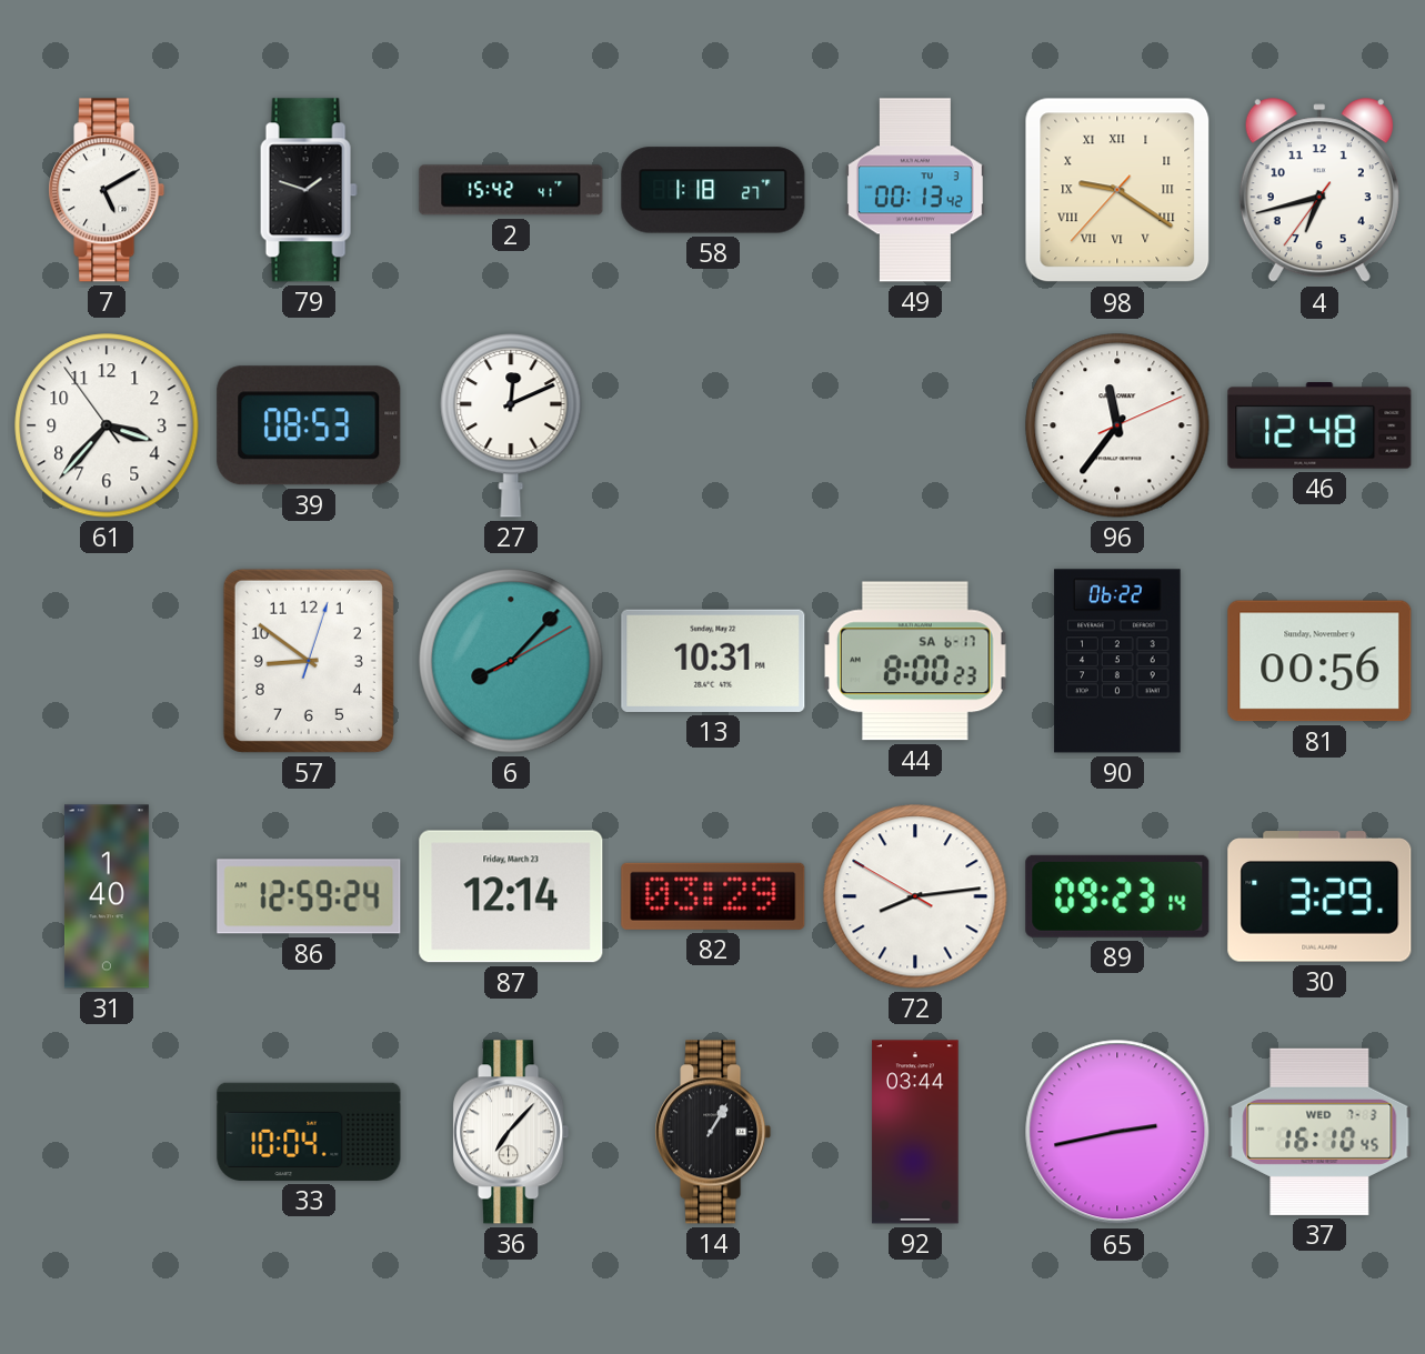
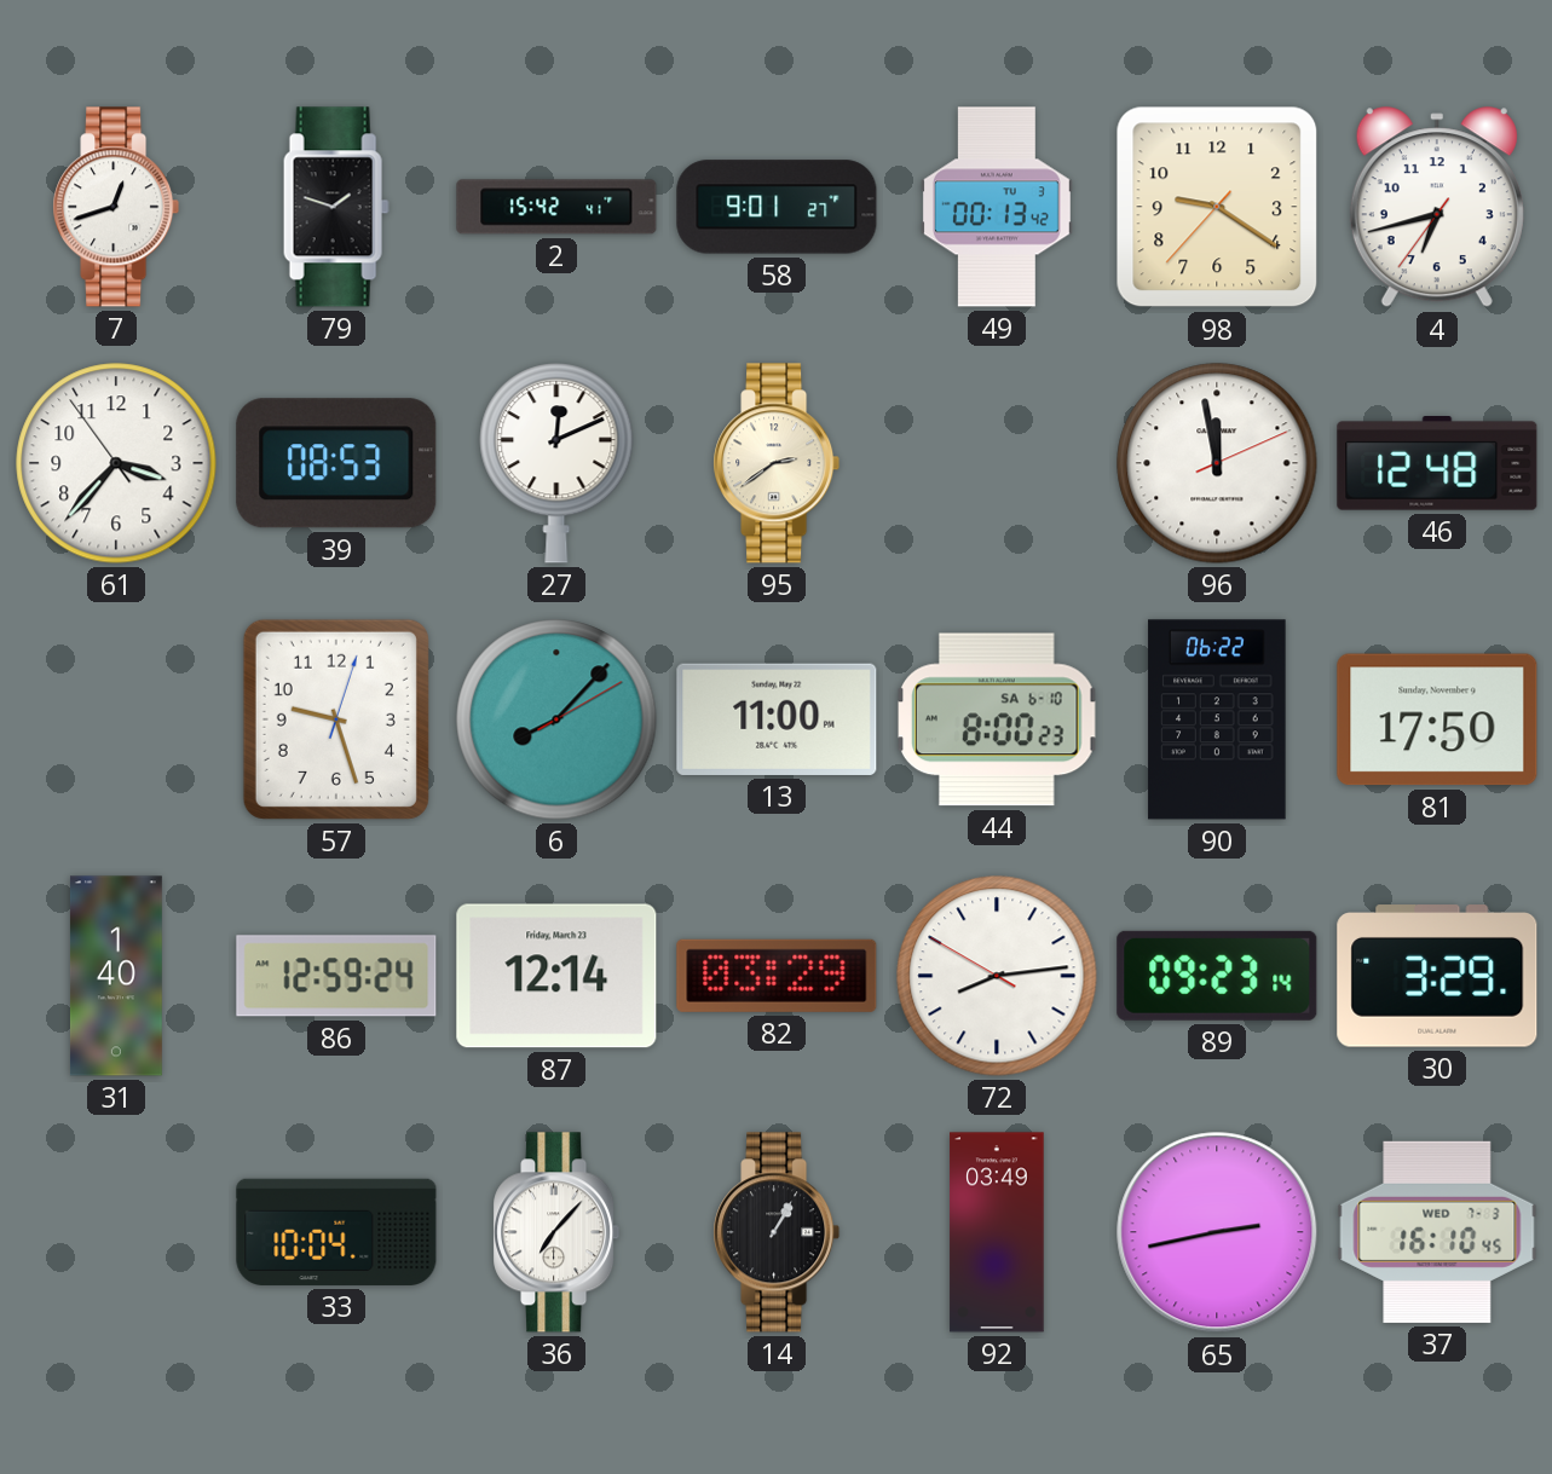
7: 5:10 -> 12:42
58: 1:18 -> 9:01
98 numerals: Roman -> Arabic
95: none -> 2:39
96: 11:36 -> 11:58
57: 8:51 -> 9:27
13: 10:31 -> 11:00
44 date: SA 6-17 -> SA 6-10
81: 00:56 -> 17:50
92: 03:44 -> 03:49
